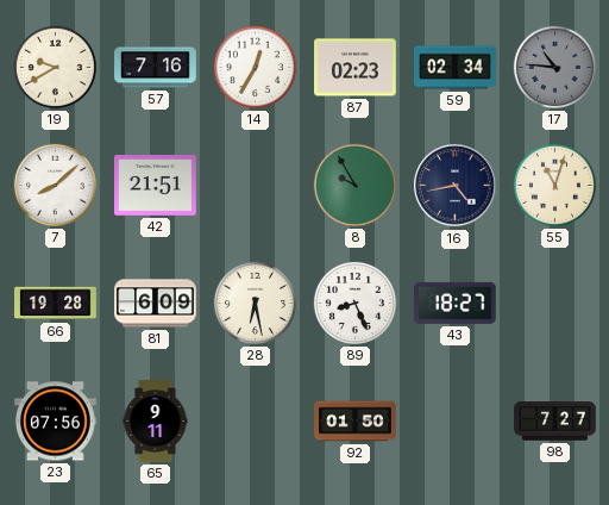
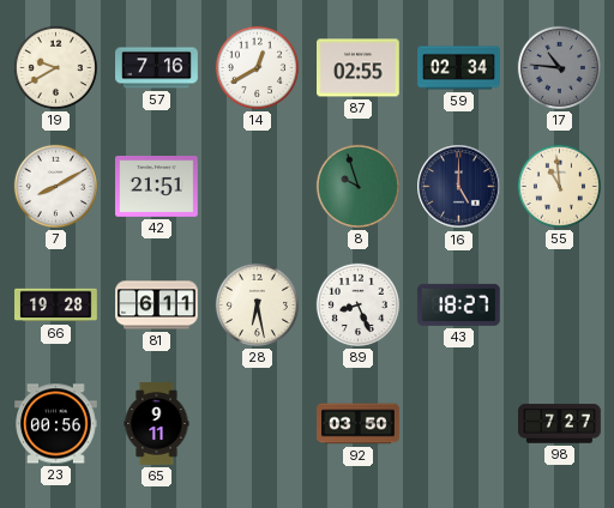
14: 12:35 -> 12:40
87: 02:23 -> 02:55
7: 8:08 -> 8:10
8: 9:55 -> 9:57
16: 4:43 -> 5:00
55: 11:03 -> 10:59
81: 6:09 -> 6:11
23: 07:56 -> 00:56
92: 01:50 -> 03:50
